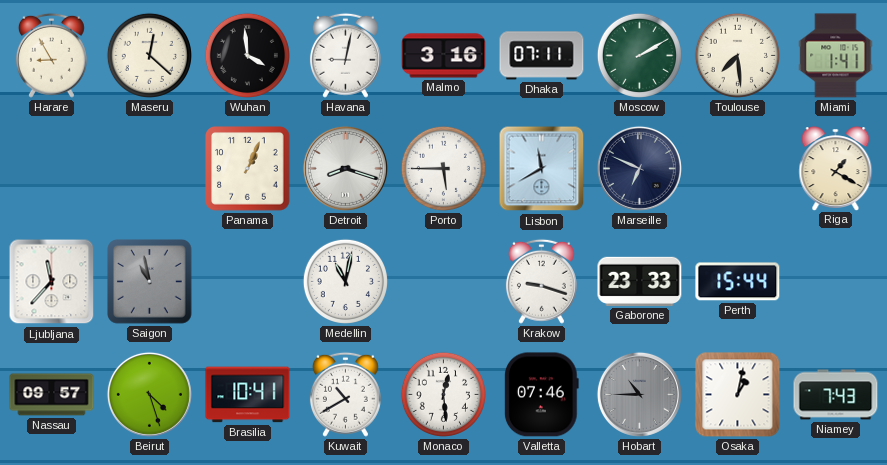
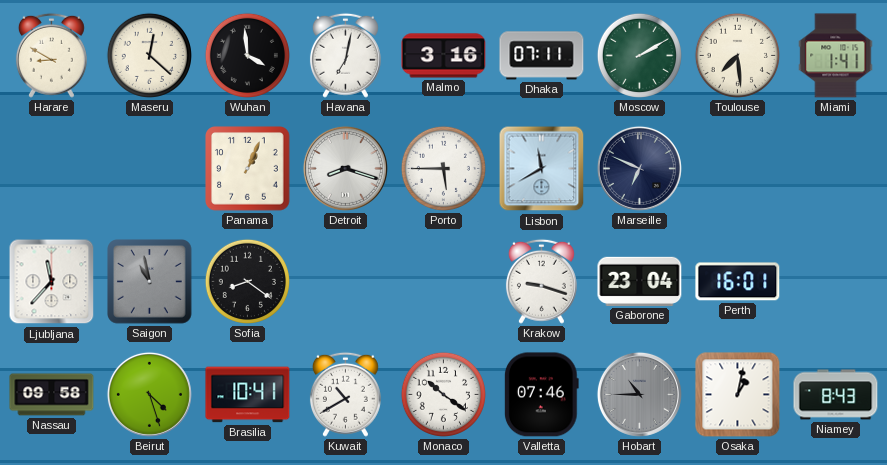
Harare: 8:55 -> 8:50
Havana: 9:02 -> 7:02
Riga: 1:20 -> none
Sofia: none -> 8:21
Medellin: 11:02 -> none
Gaborone: 23:33 -> 23:04
Perth: 15:44 -> 16:01
Nassau: 09:57 -> 09:58
Monaco: 12:29 -> 10:21
Niamey: 7:43 -> 8:43
